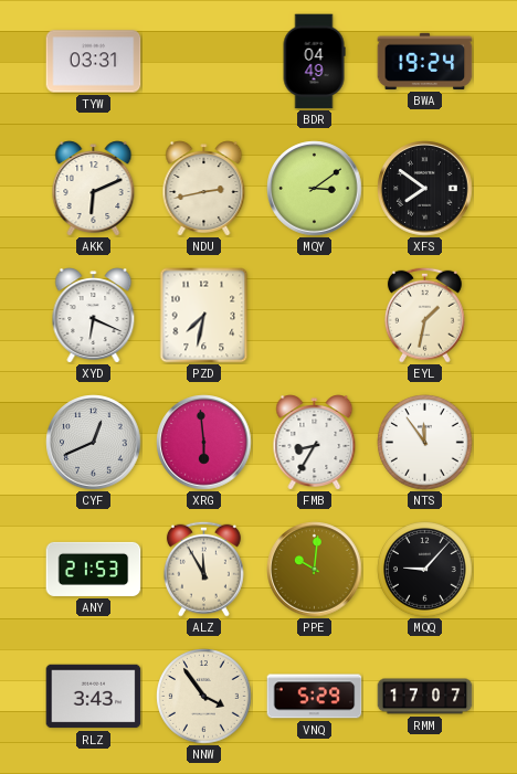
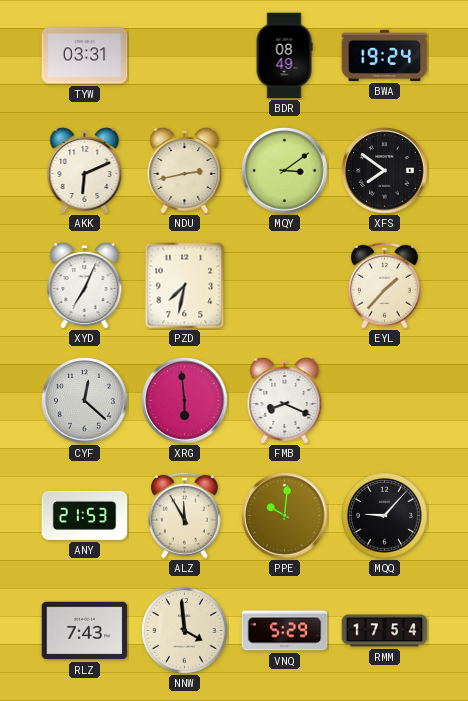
BDR: 04:49 -> 08:49
XYD: 6:19 -> 7:04
EYL: 1:32 -> 1:37
CYF: 12:41 -> 12:22
FMB: 8:35 -> 8:19
NTS: 11:54 -> none
RLZ: 3:43 -> 7:43
NNW: 3:54 -> 3:59
RMM: 17:07 -> 17:54
